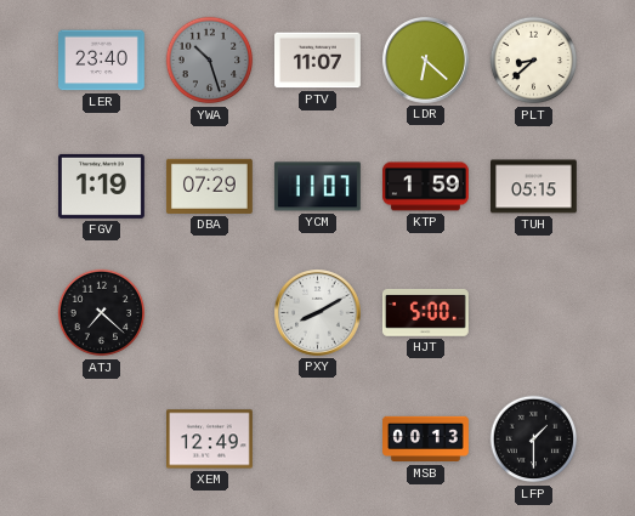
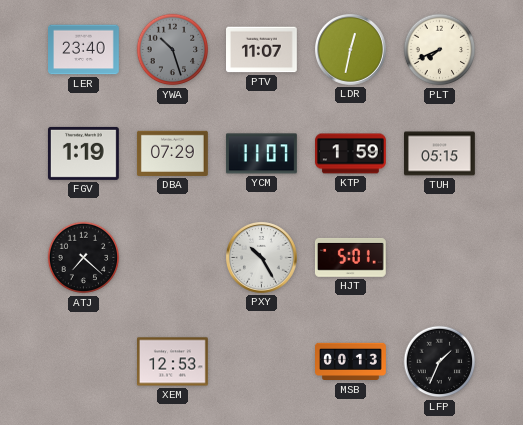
LDR: 6:22 -> 12:32
PLT: 8:38 -> 7:41
PXY: 8:10 -> 10:25
HJT: 5:00 -> 5:01
XEM: 12:49 -> 12:53
LFP: 1:30 -> 1:34
